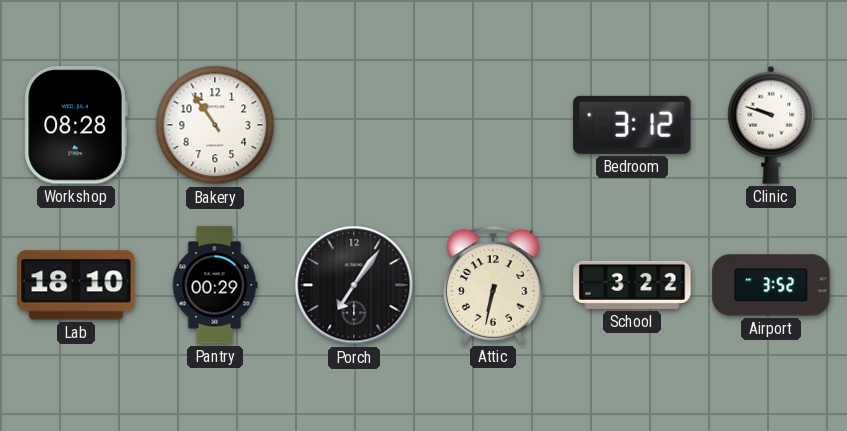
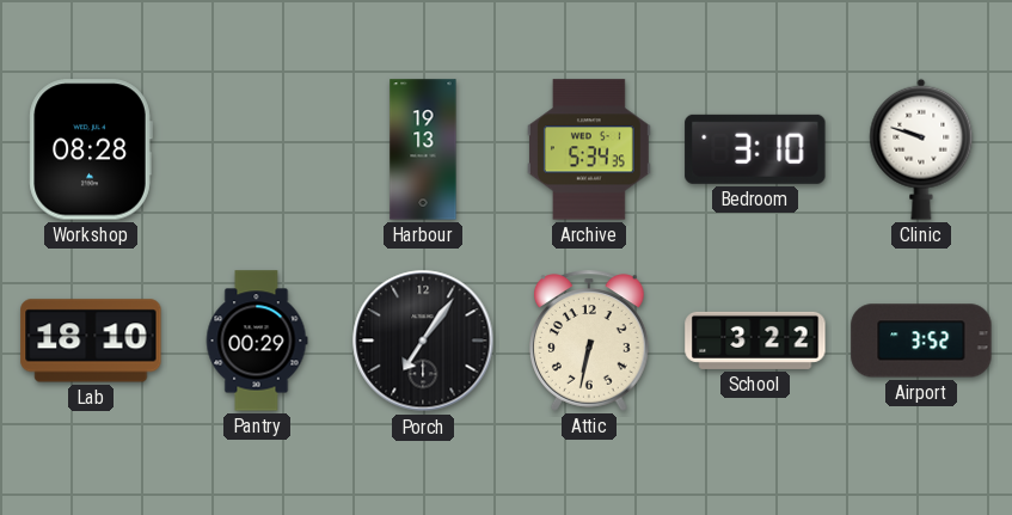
Bakery: 10:54 -> none
Harbour: none -> 19:13
Archive: none -> 5:34
Bedroom: 3:12 -> 3:10
